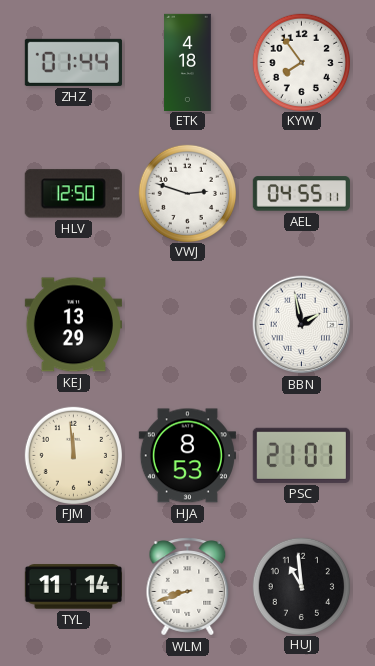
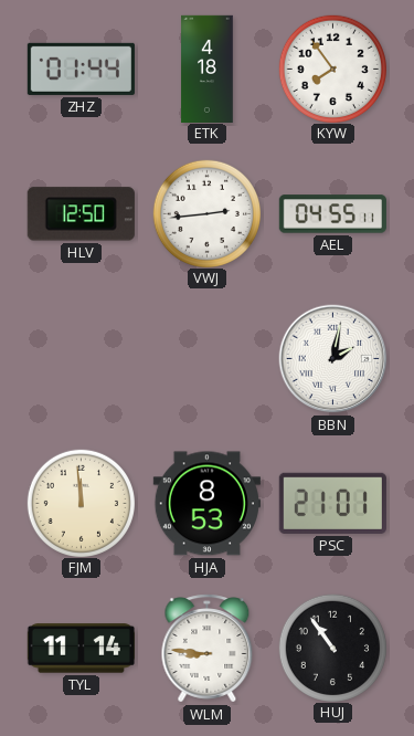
VWJ: 2:48 -> 2:44
KEJ: 13:29 -> none
BBN: 1:58 -> 2:02
WLM: 8:42 -> 8:46
HUJ: 10:59 -> 10:54
